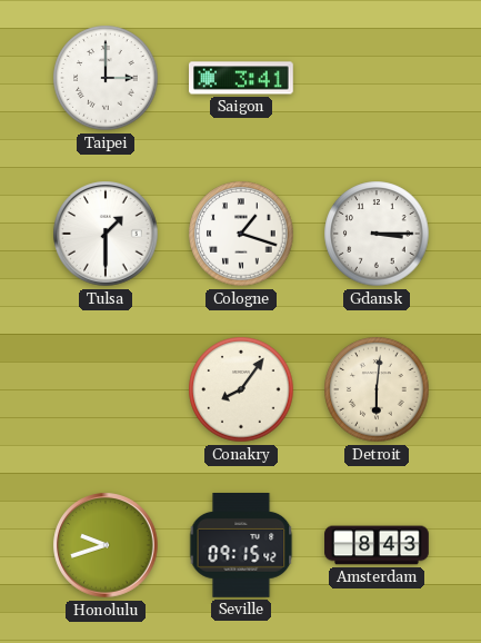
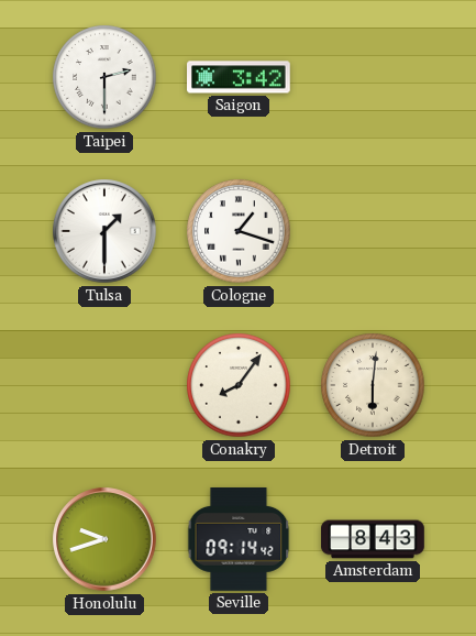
Taipei: 3:00 -> 2:30
Saigon: 3:41 -> 3:42
Gdansk: 3:15 -> none
Seville: 09:15 -> 09:14
